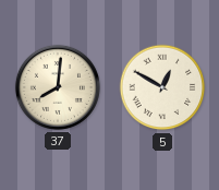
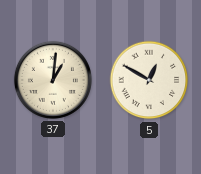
37: 8:01 -> 1:01
